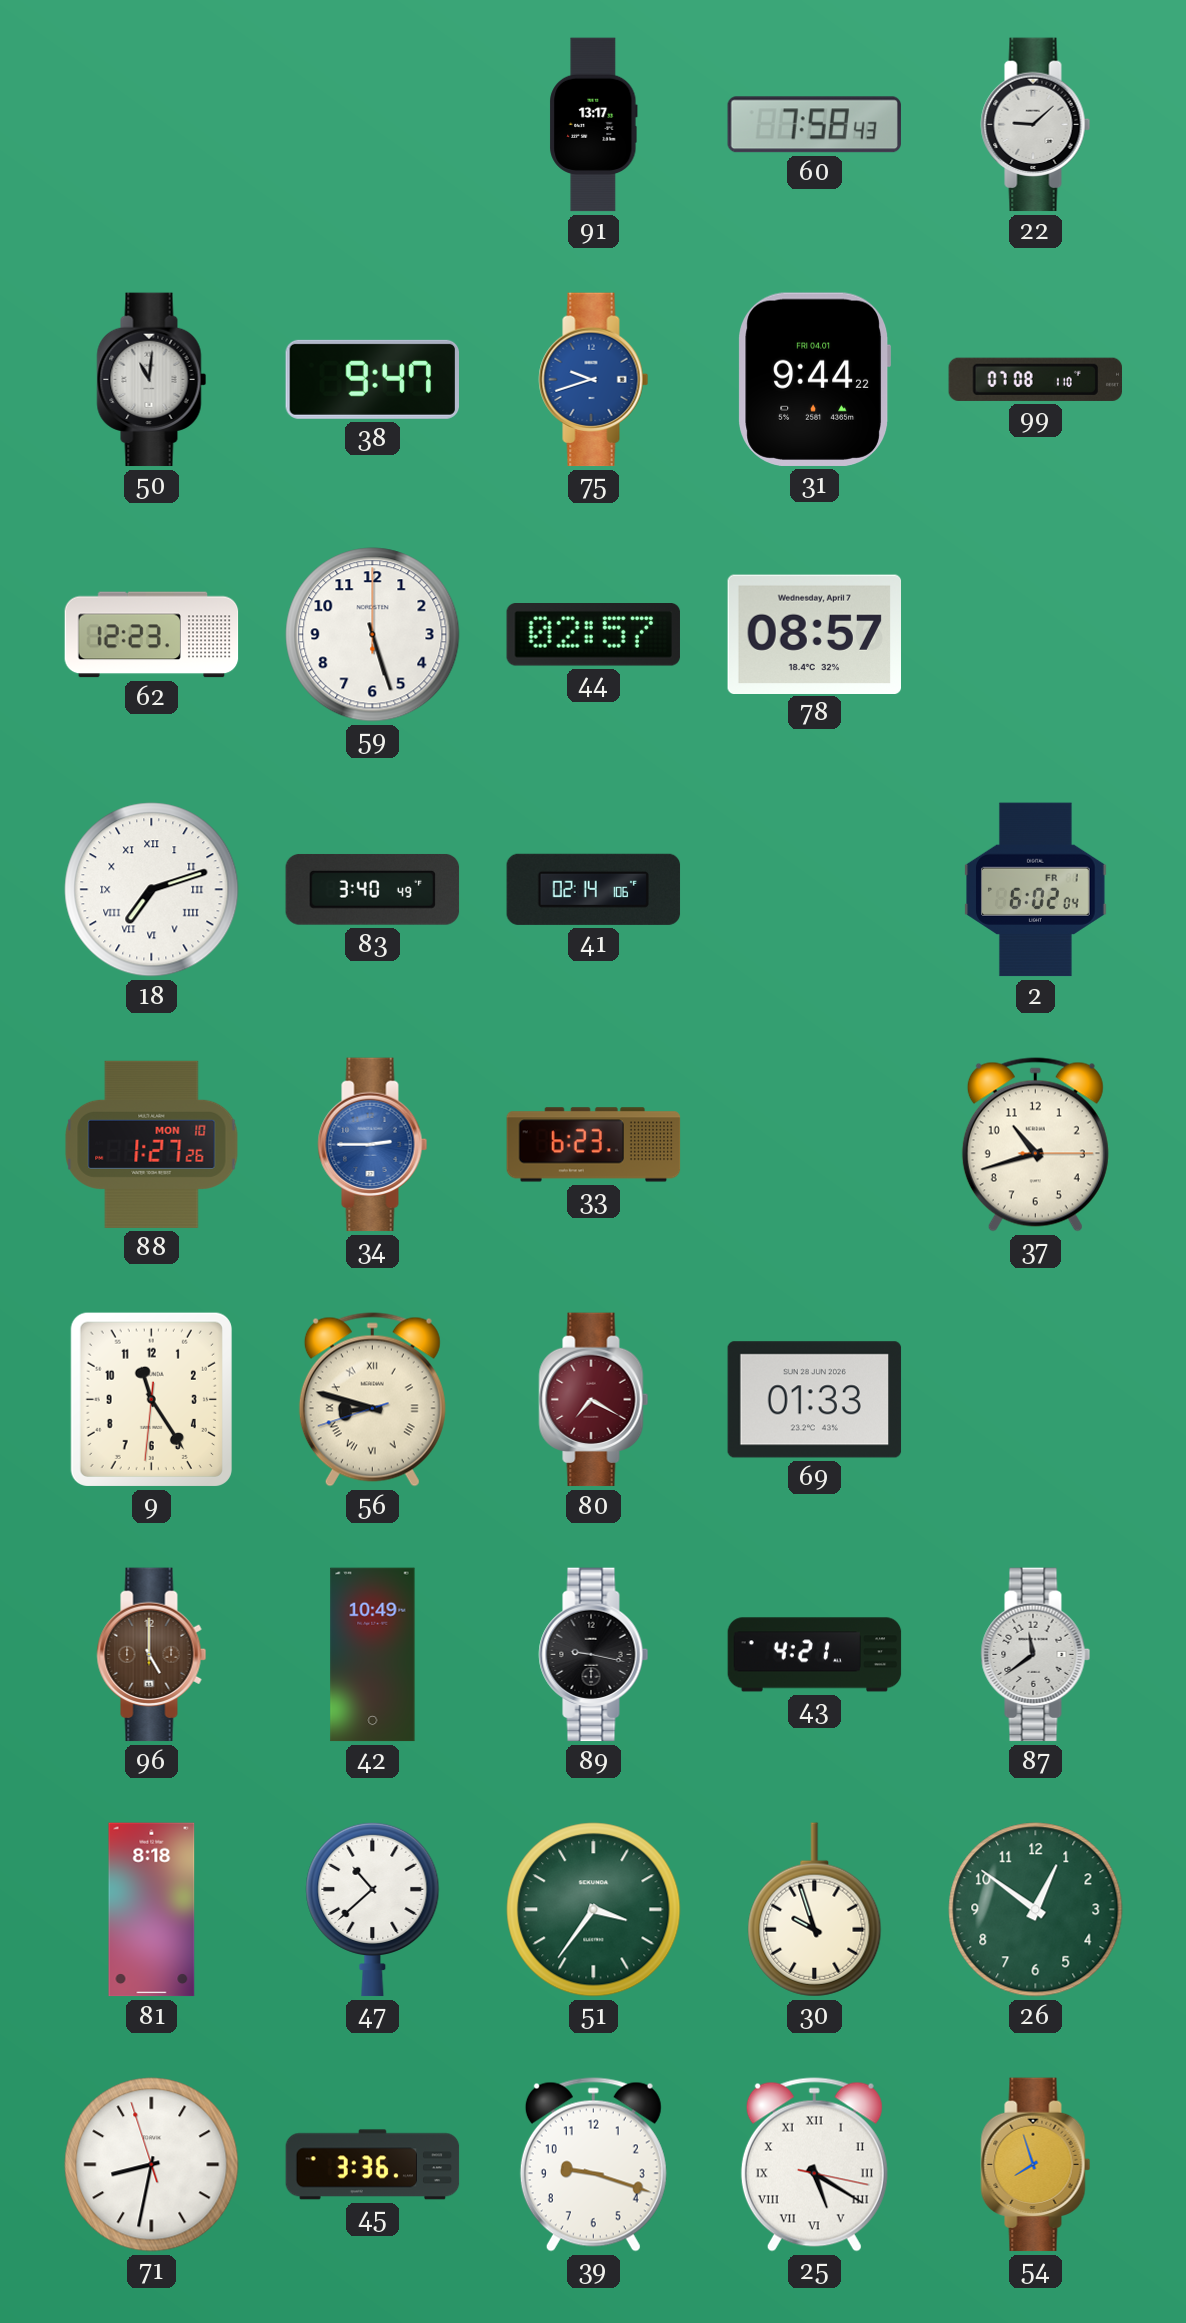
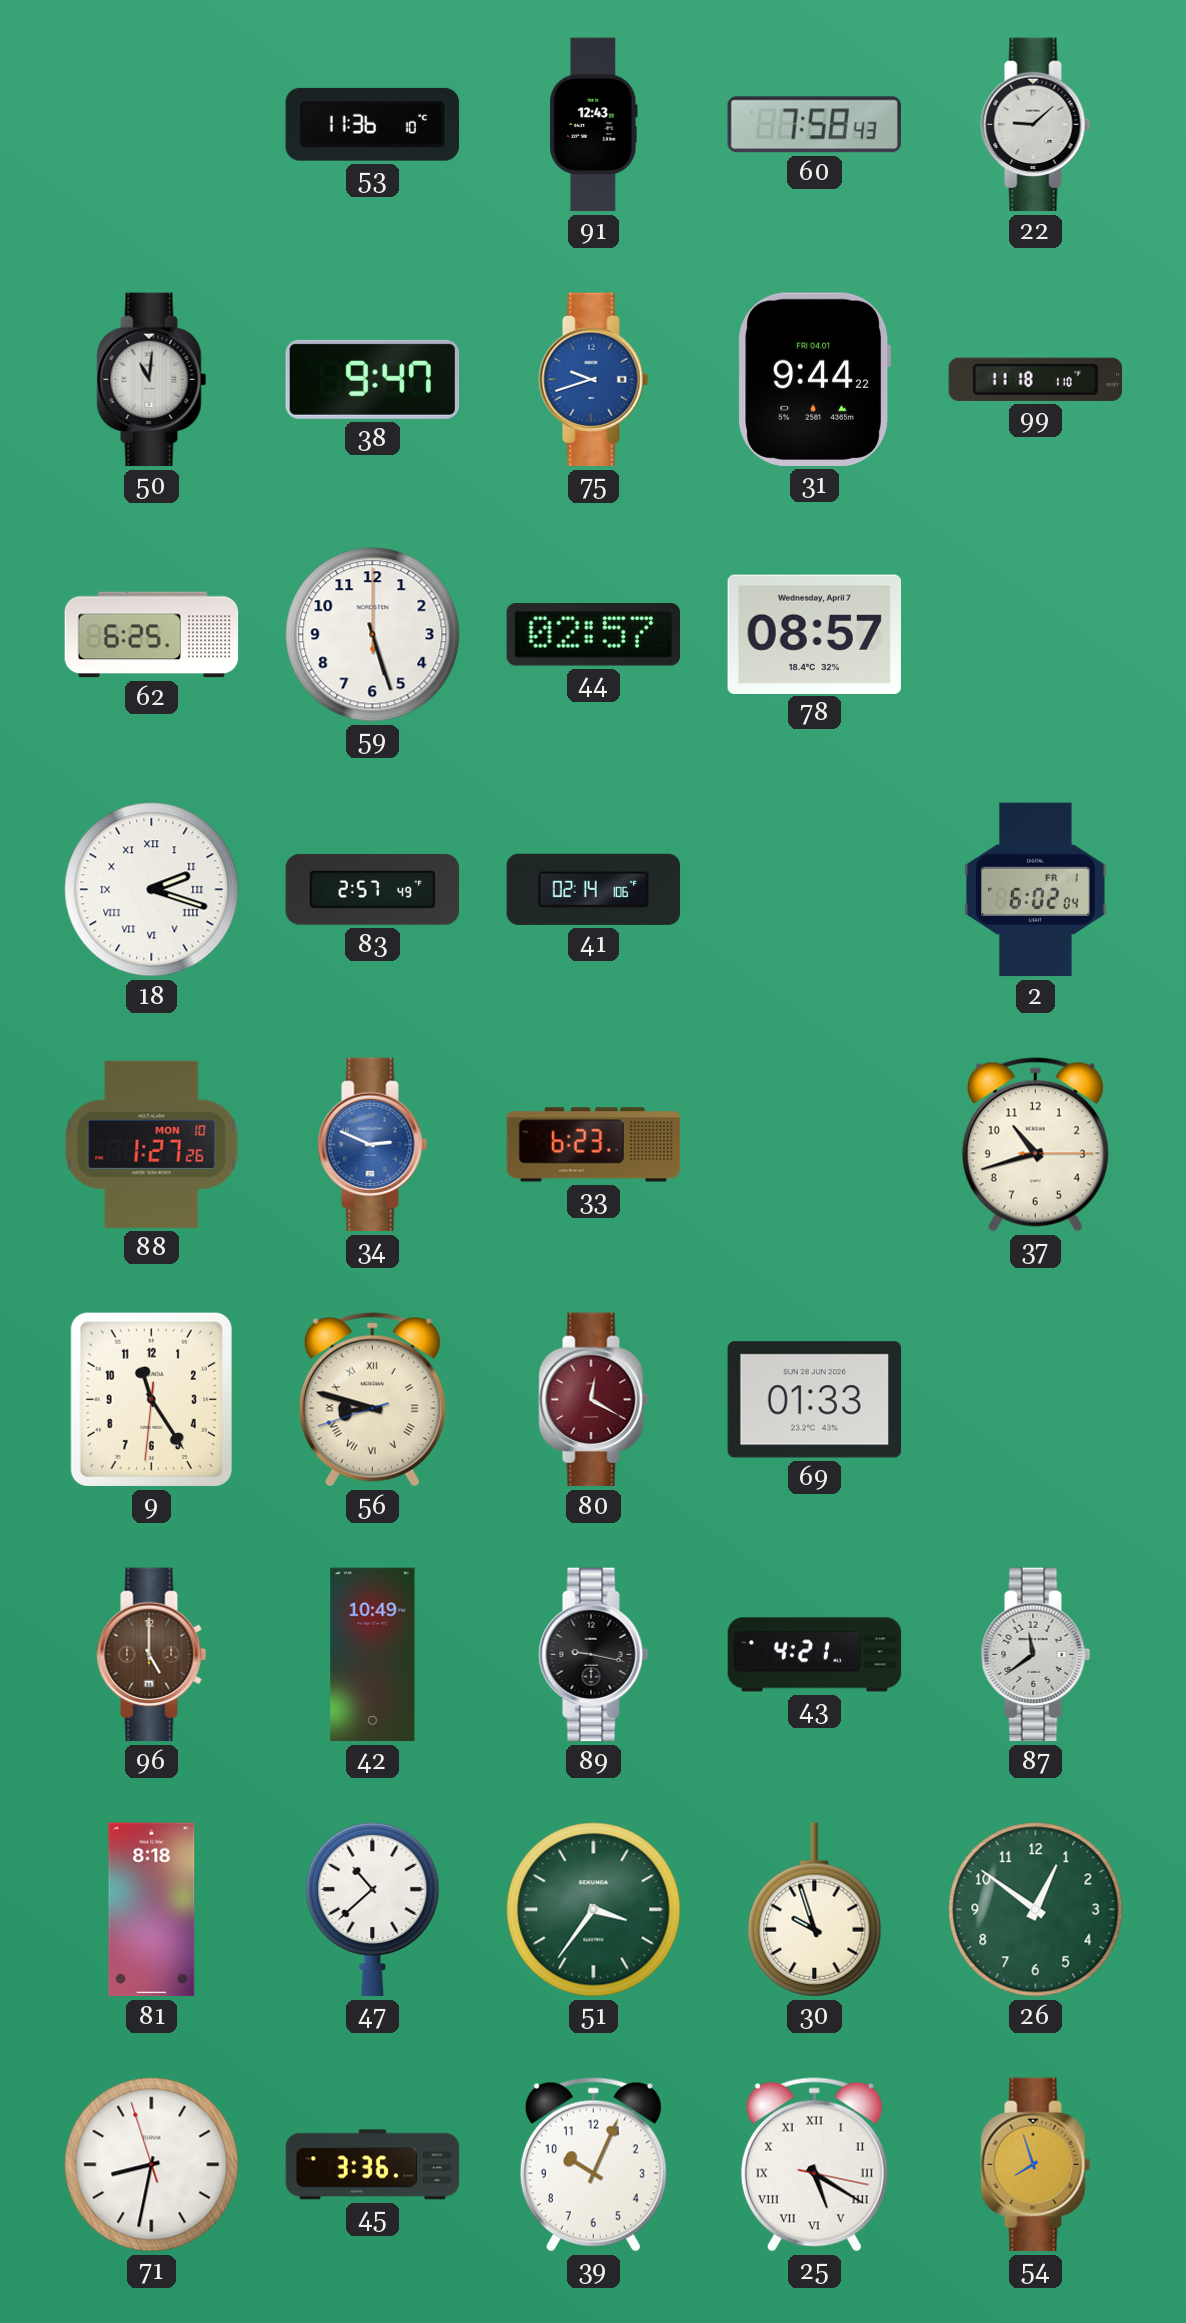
53: none -> 11:36
91: 13:17 -> 12:43
99: 07:08 -> 11:18
62: 12:23 -> 6:25
18: 7:12 -> 2:18
83: 3:40 -> 2:57
34: 2:45 -> 2:49
80: 7:20 -> 12:20
39: 9:18 -> 10:04
